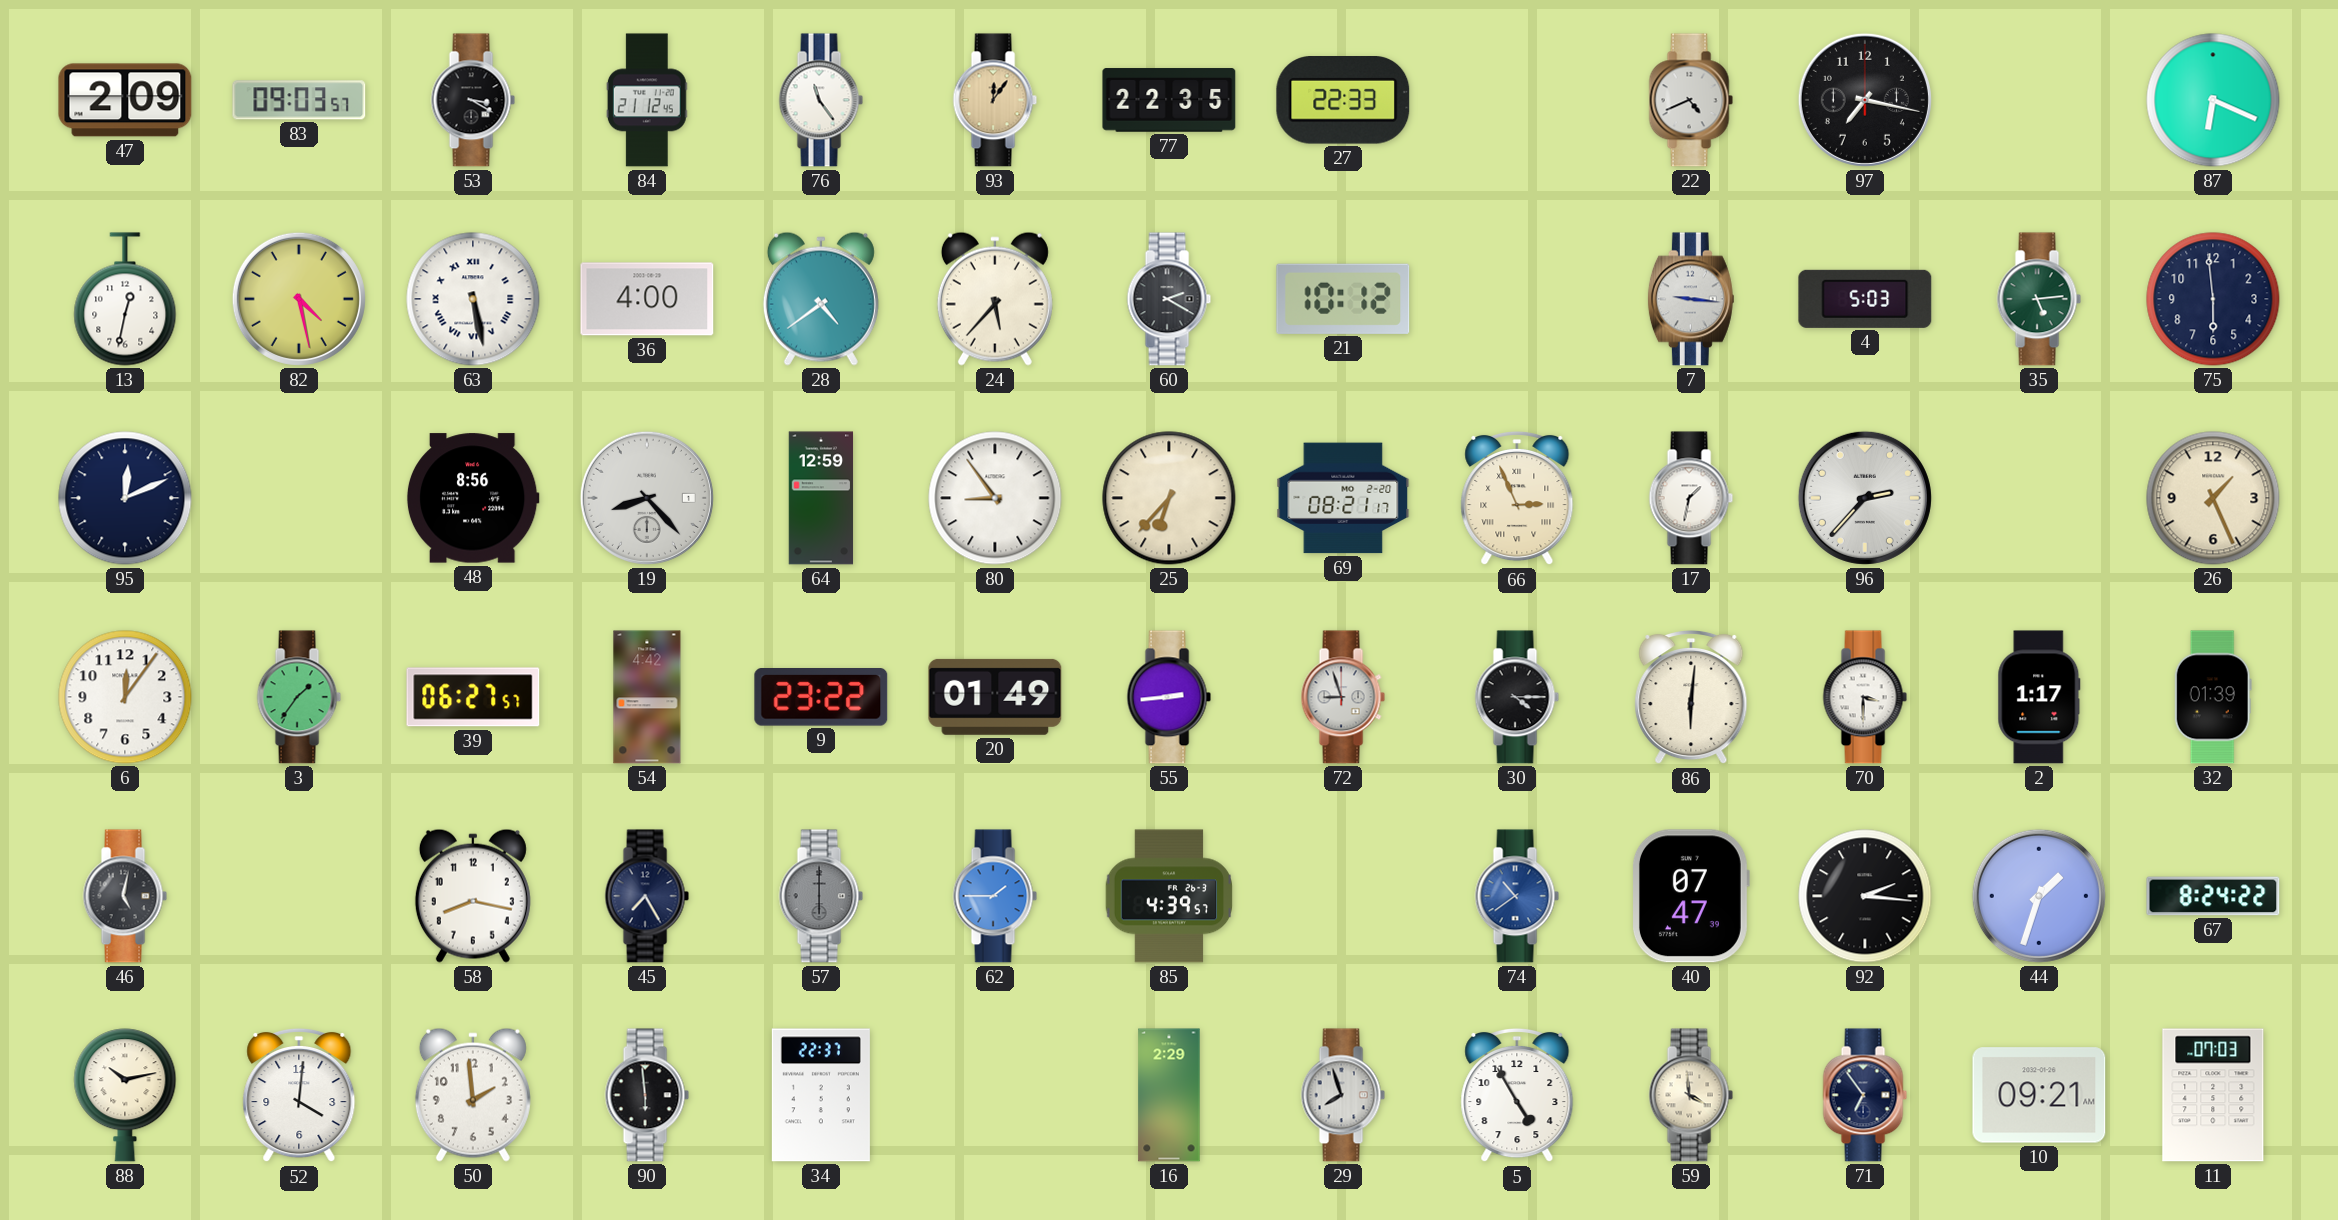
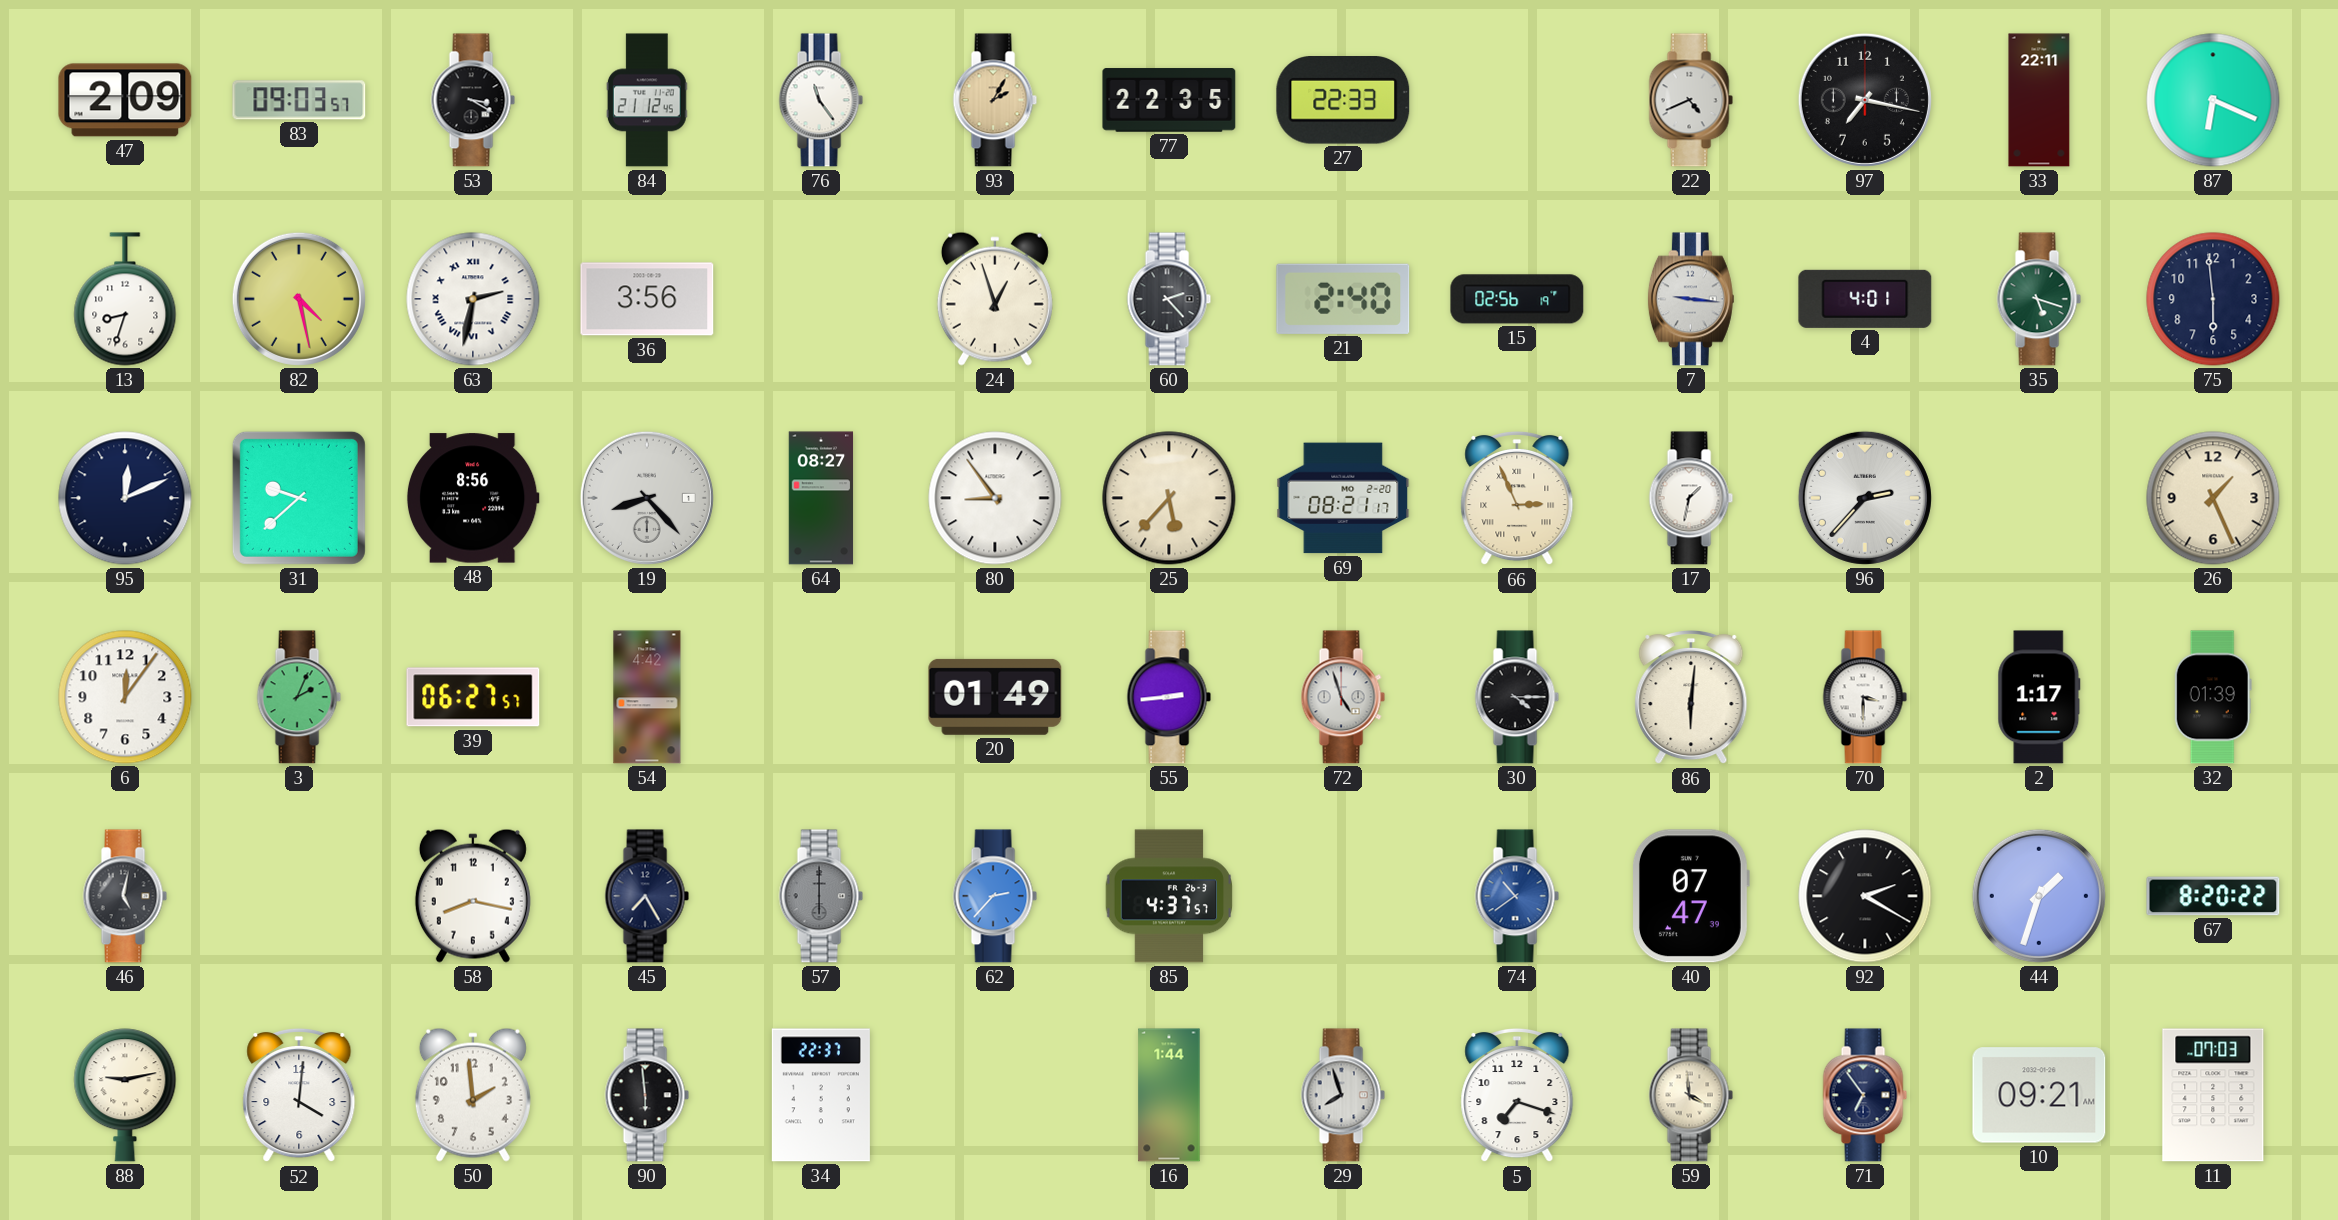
93: 12:06 -> 2:05
33: none -> 22:11
13: 12:32 -> 8:33
63: 5:28 -> 2:32
36: 4:00 -> 3:56
28: 4:39 -> none
24: 5:37 -> 12:57
60: 2:20 -> 2:23
21: 10:12 -> 2:40
15: none -> 02:56
4: 5:03 -> 4:01
35: 5:14 -> 5:18
31: none -> 9:38
64: 12:59 -> 08:27
25: 6:37 -> 5:37
3: 1:36 -> 2:04
9: 23:22 -> none
72: 8:57 -> 4:57
62: 1:45 -> 2:37
85: 4:39 -> 4:37
92: 2:16 -> 2:20
67: 8:24 -> 8:20
88: 10:13 -> 9:13
16: 2:29 -> 1:44
5: 4:55 -> 7:18
